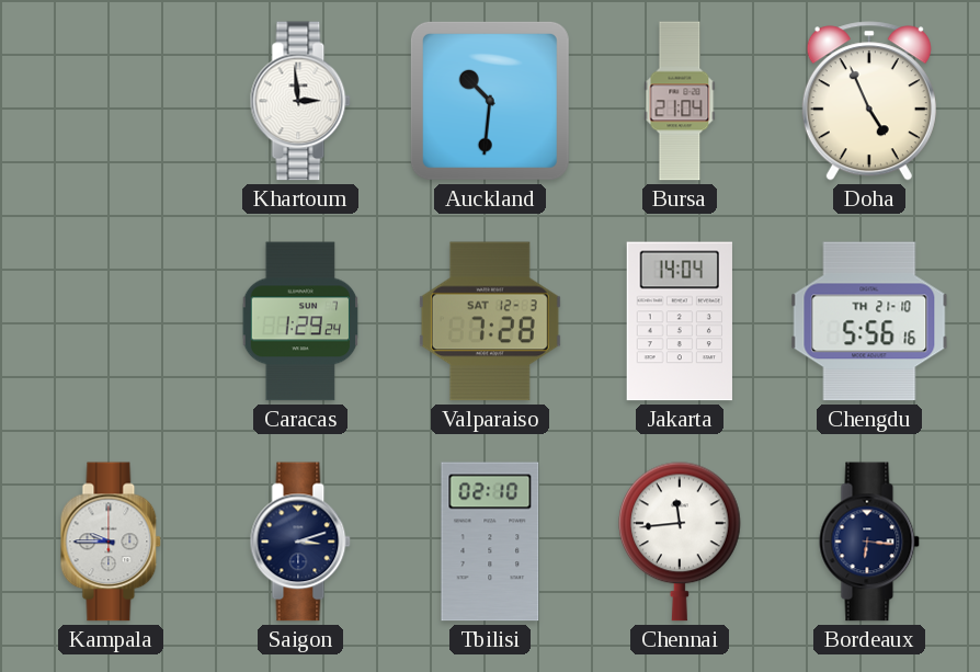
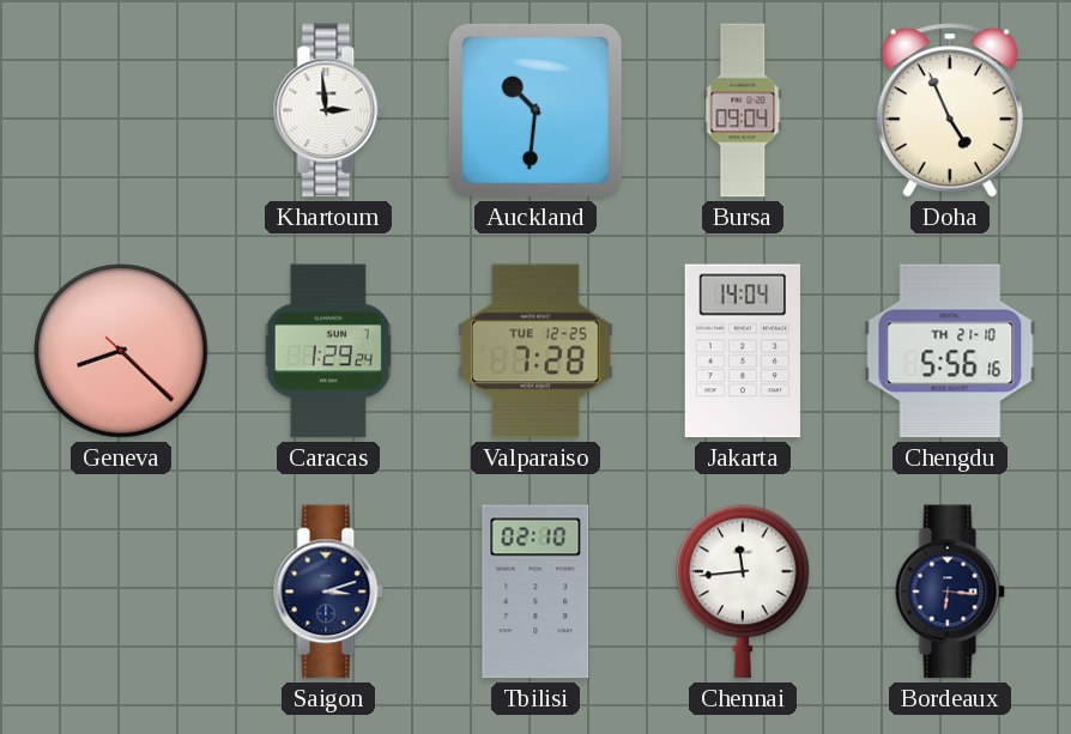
Bursa: 21:04 -> 09:04
Geneva: none -> 8:22
Valparaiso date: SAT 12-3 -> TUE 12-25
Kampala: 9:45 -> none
